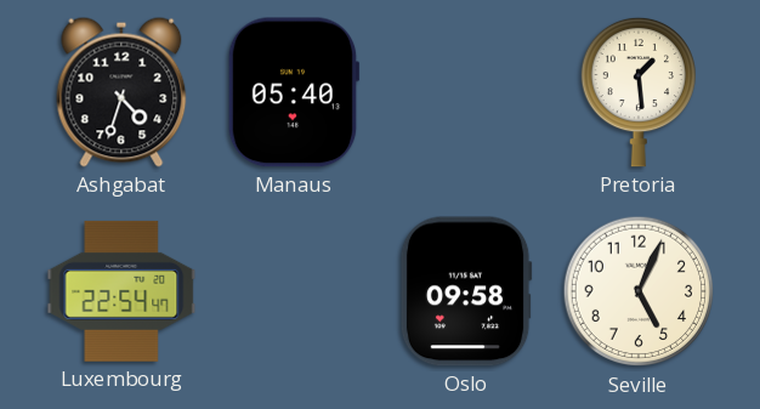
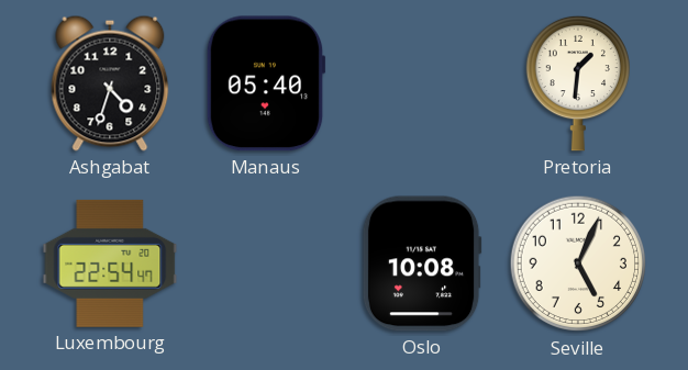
Pretoria: 1:29 -> 1:31
Oslo: 09:58 -> 10:08
